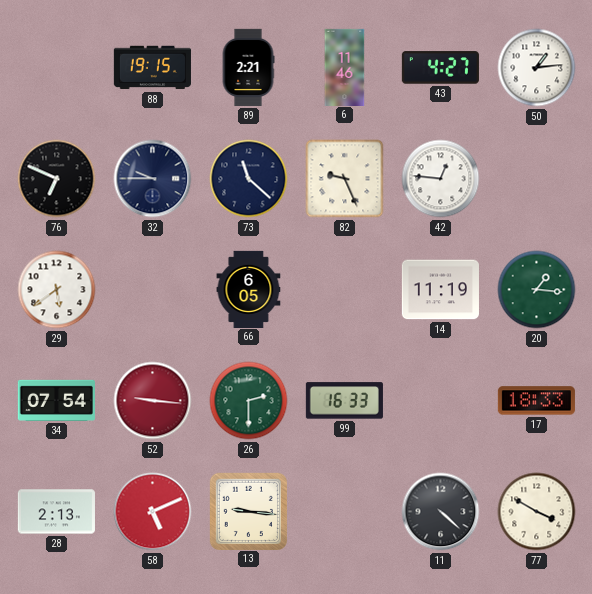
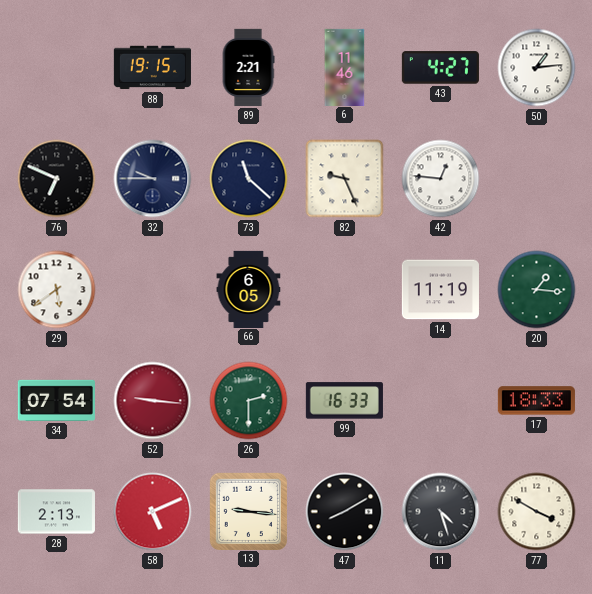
47: none -> 8:10
11: 4:22 -> 4:27
